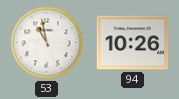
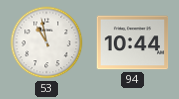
94: 10:26 -> 10:44
